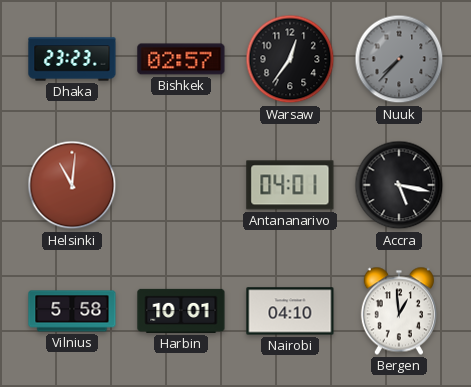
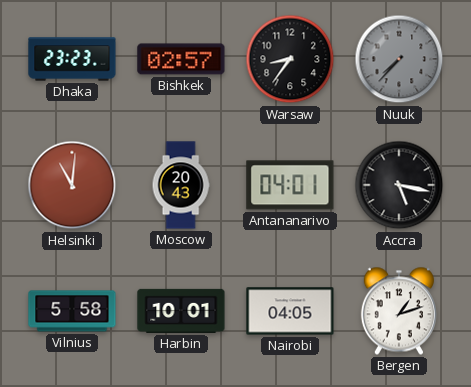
Warsaw: 12:36 -> 8:36
Moscow: none -> 20:43
Nairobi: 04:10 -> 04:05
Bergen: 12:59 -> 1:12
